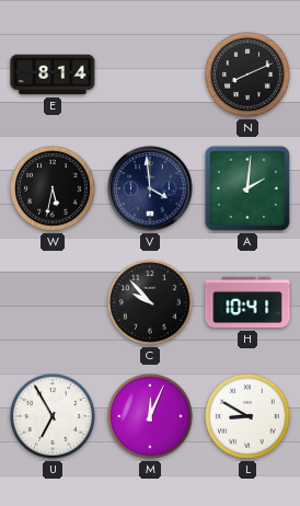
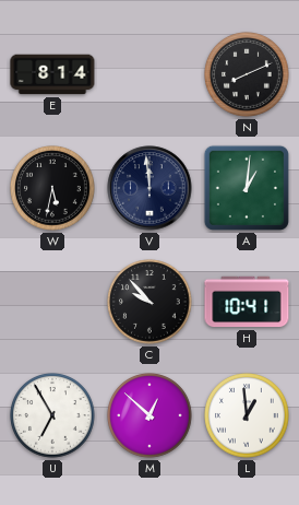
V: 3:59 -> 11:59
A: 2:01 -> 1:01
M: 12:04 -> 12:52
L: 8:50 -> 12:59
